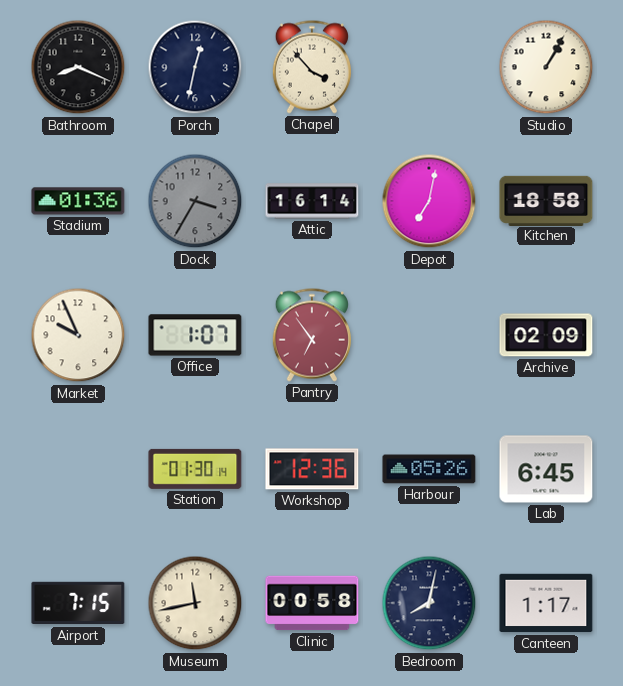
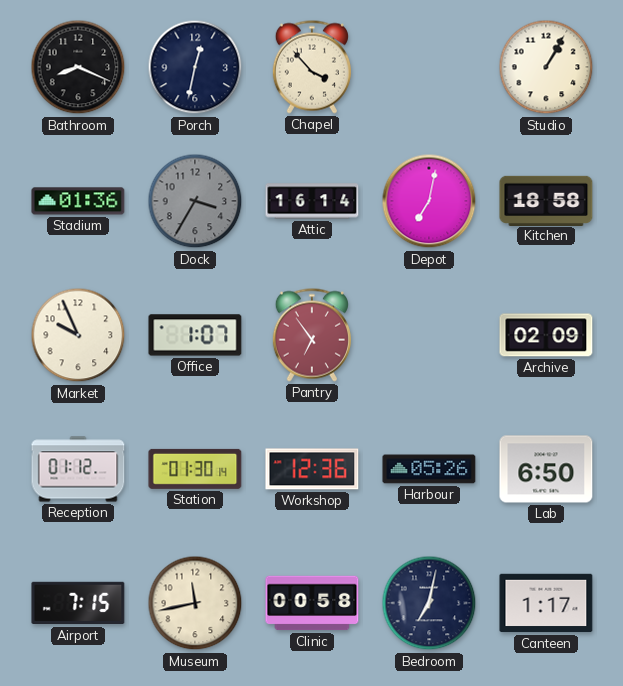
Reception: none -> 01:12
Lab: 6:45 -> 6:50
Bedroom: 8:02 -> 7:02
